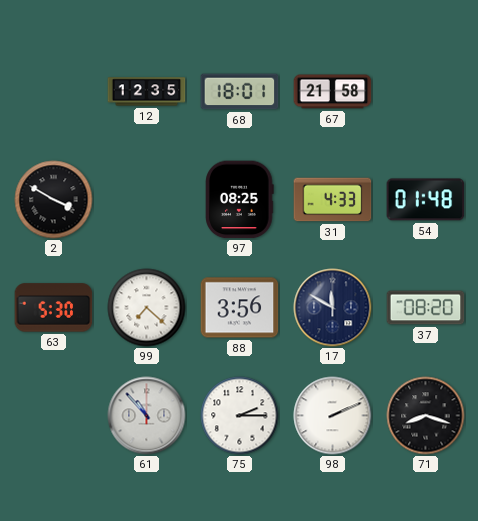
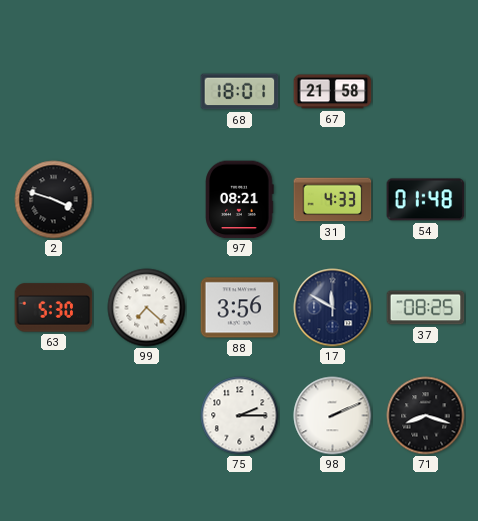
12: 12:35 -> none
2: 3:50 -> 3:48
97: 08:25 -> 08:21
37: 08:20 -> 08:25
61: 10:53 -> none
